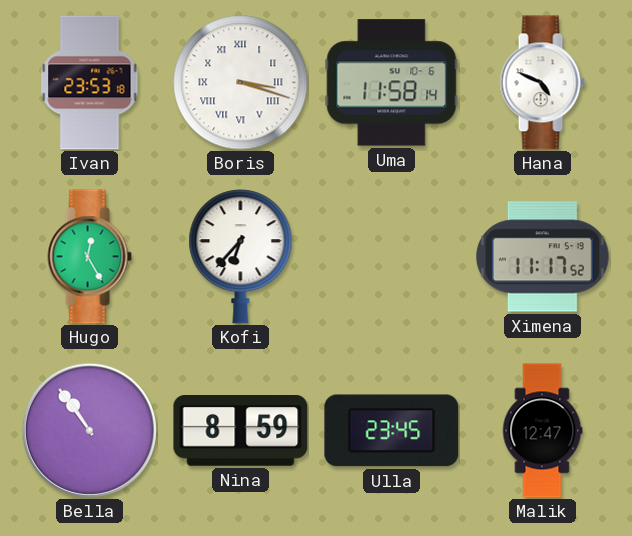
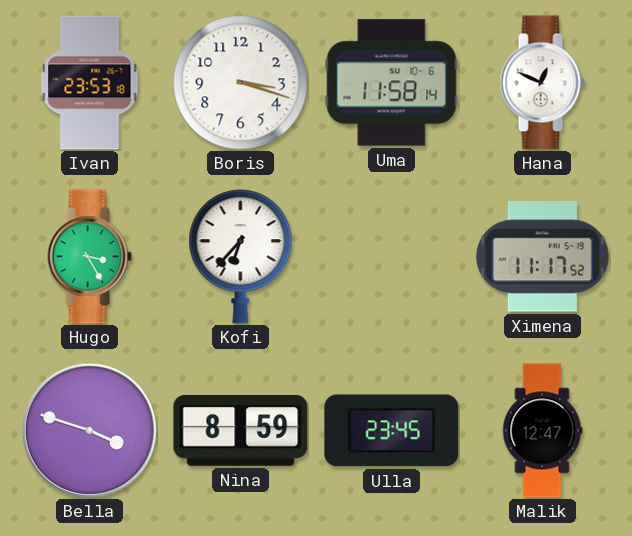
Boris numerals: Roman -> Arabic
Hana: 4:49 -> 12:49
Hugo: 12:25 -> 3:25
Bella: 10:54 -> 3:48
